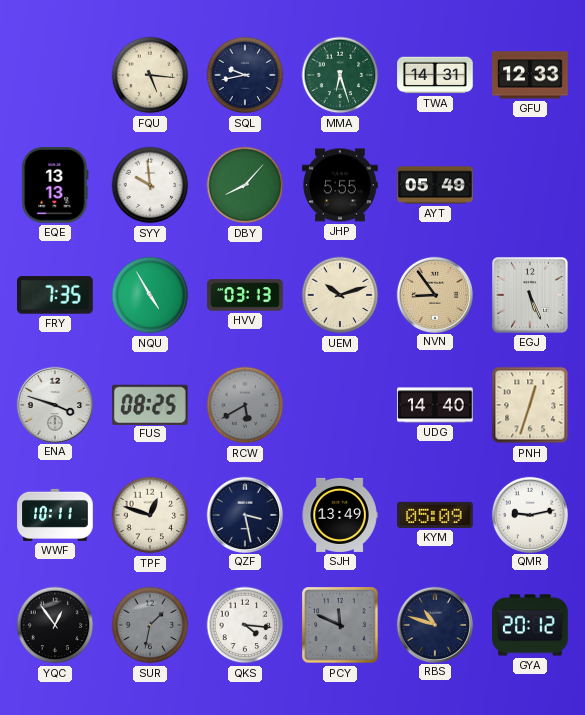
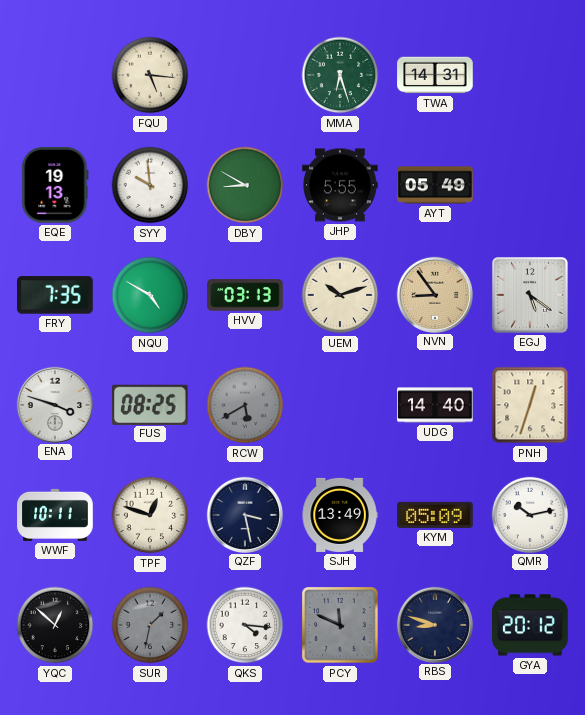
SQL: 9:43 -> none
GFU: 12:33 -> none
EQE: 13:13 -> 19:13
DBY: 8:07 -> 8:50
NQU: 4:55 -> 4:50
EGJ: 5:26 -> 5:21
QMR: 9:13 -> 10:13
YQC: 12:54 -> 12:52
RBS: 10:48 -> 8:48
